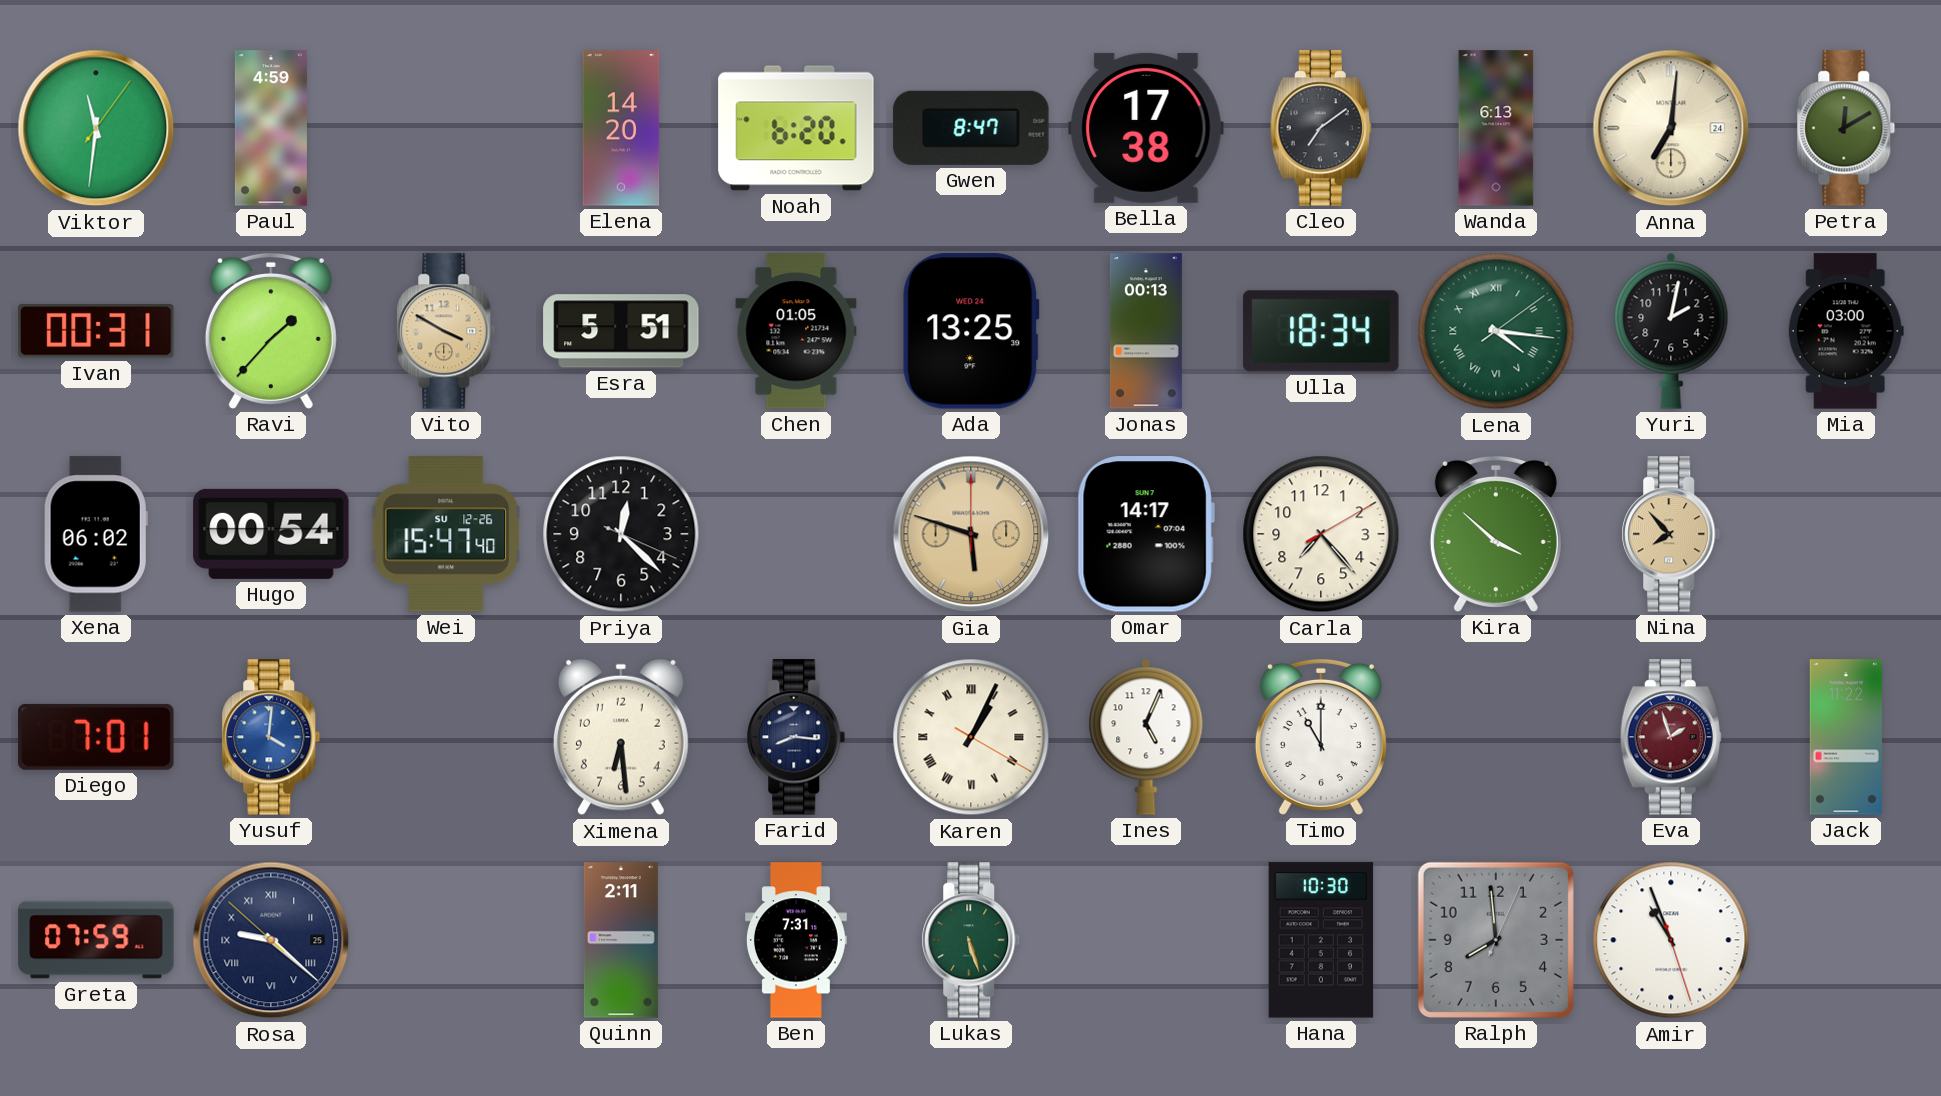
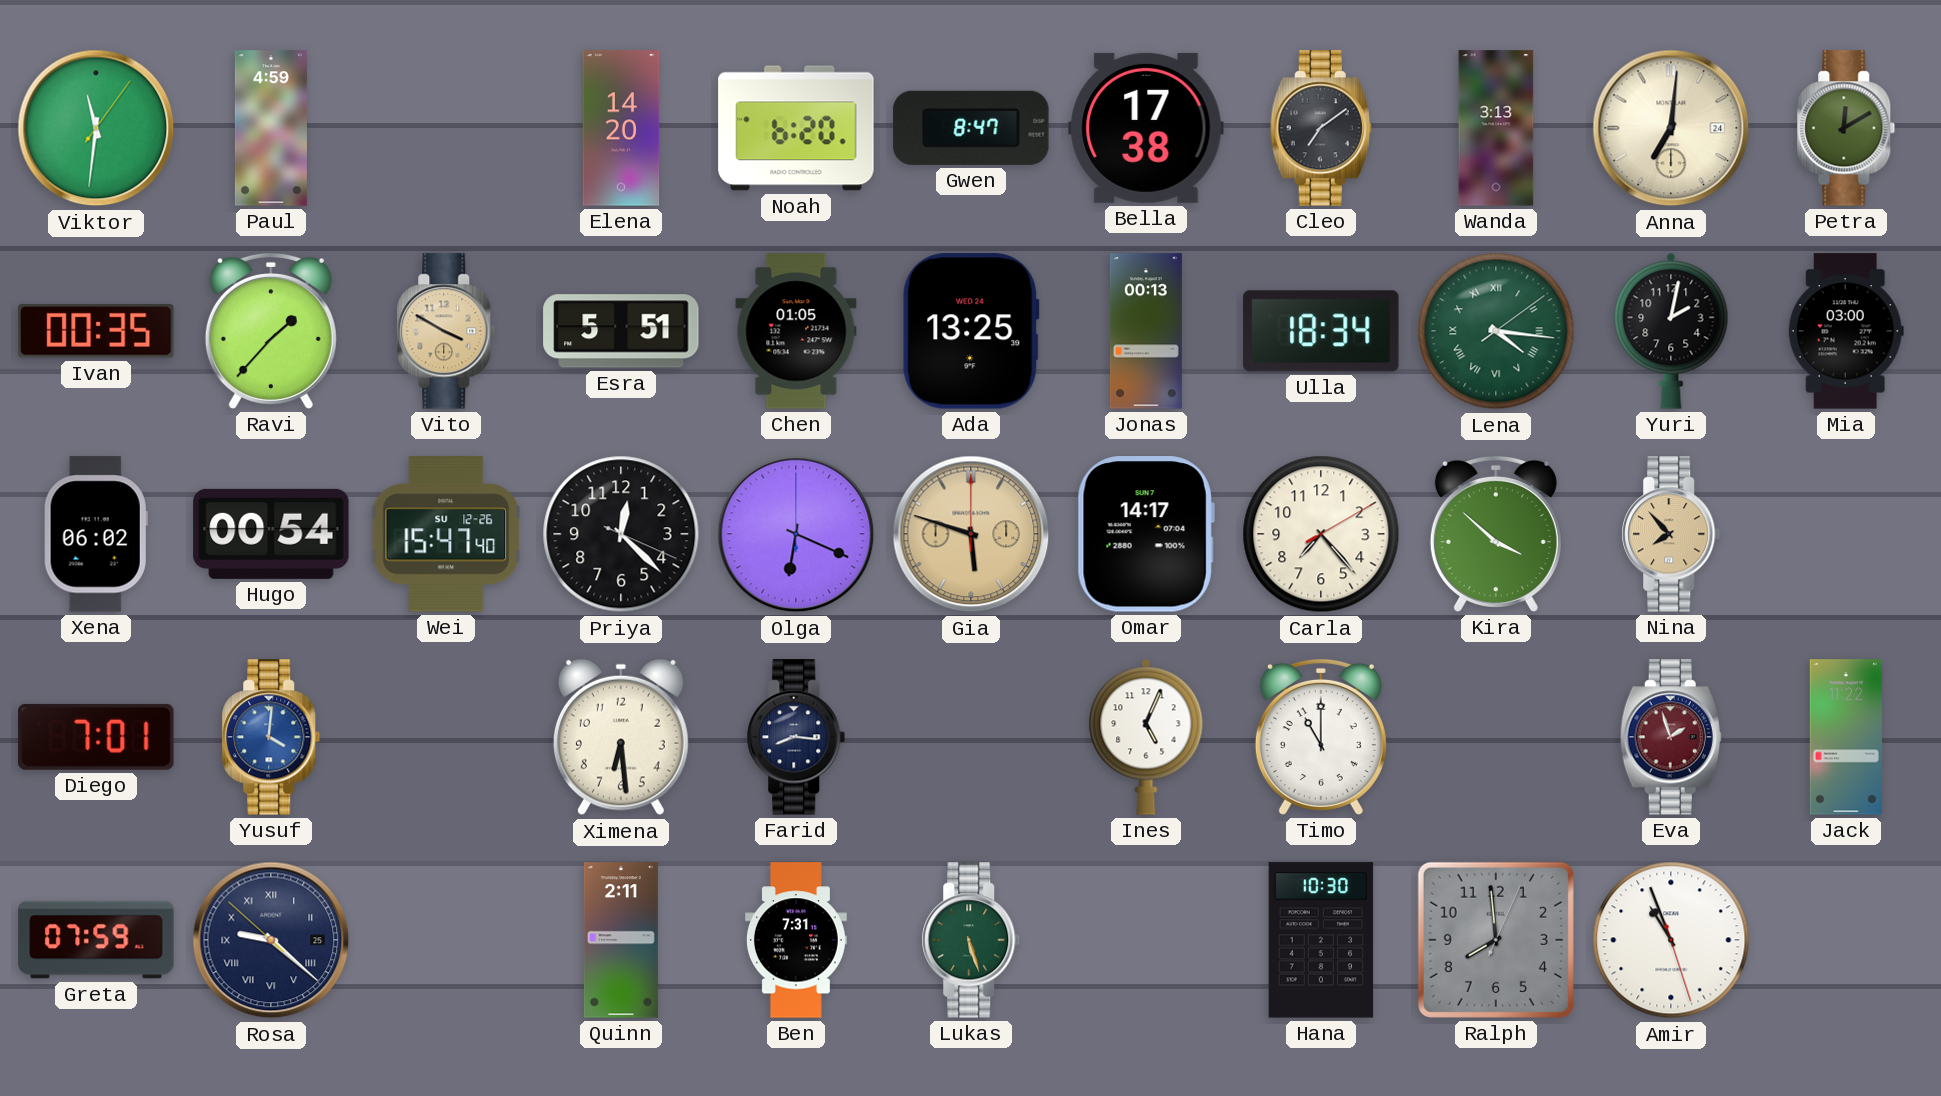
Wanda: 6:13 -> 3:13
Ivan: 00:31 -> 00:35
Olga: none -> 6:19
Karen: 1:04 -> none
